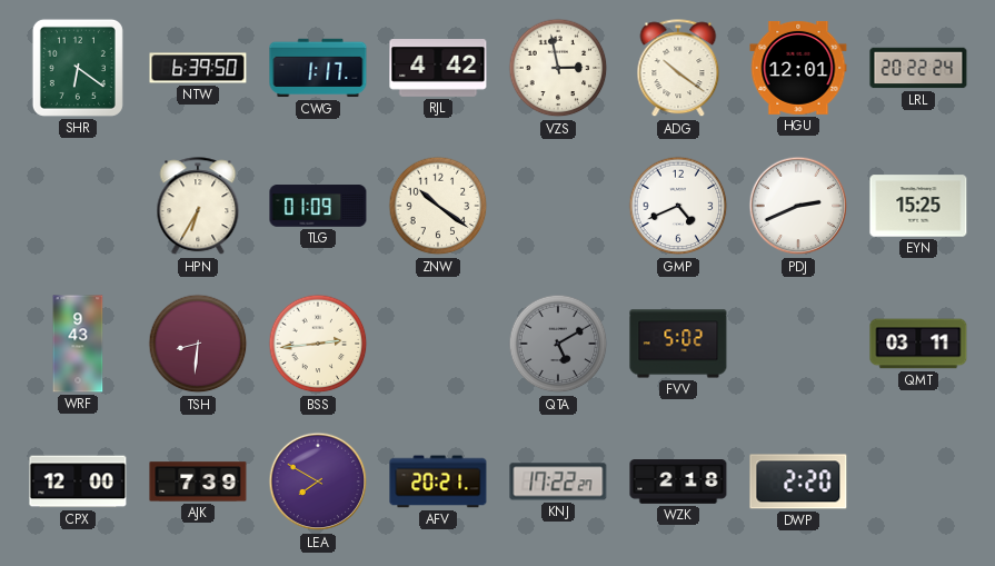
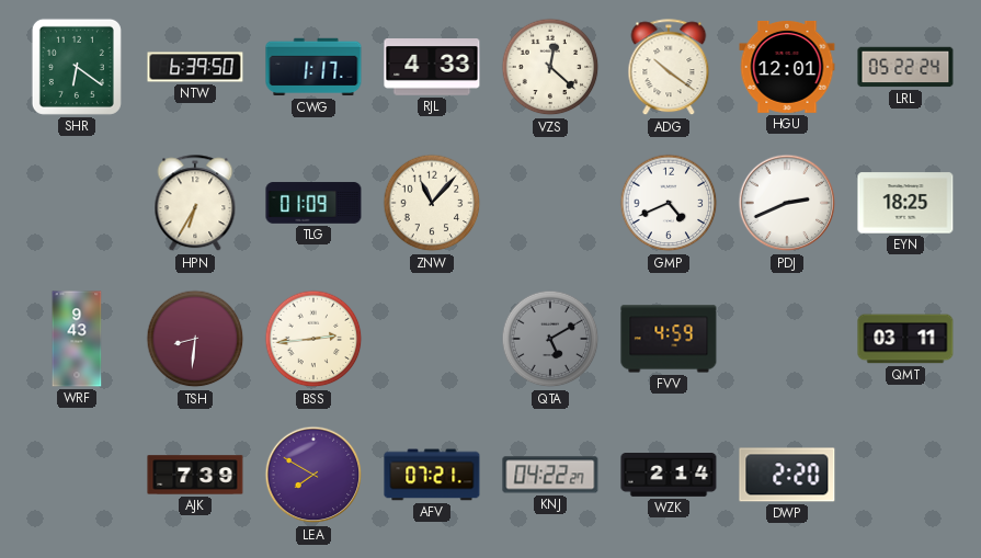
RJL: 4:42 -> 4:33
VZS: 2:58 -> 12:22
LRL: 20:22 -> 05:22
ZNW: 10:21 -> 11:07
EYN: 15:25 -> 18:25
FVV: 5:02 -> 4:59
CPX: 12:00 -> none
AFV: 20:21 -> 07:21
KNJ: 17:22 -> 04:22
WZK: 2:18 -> 2:14
